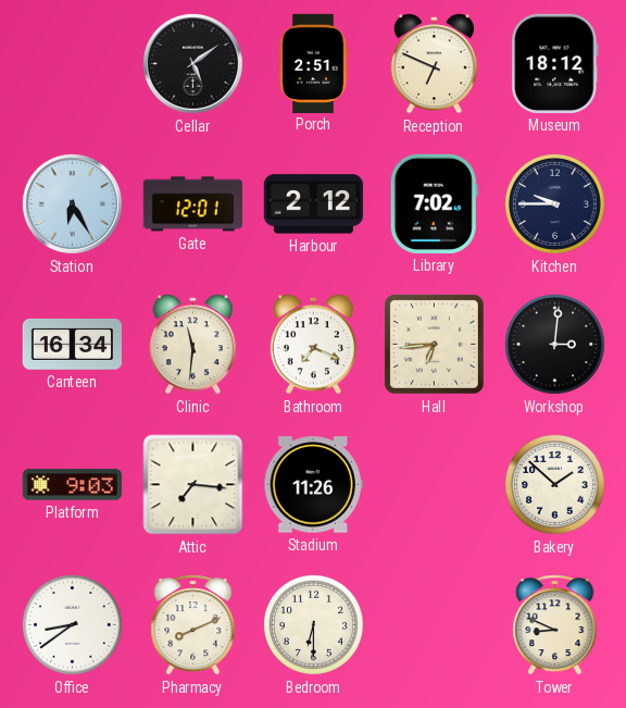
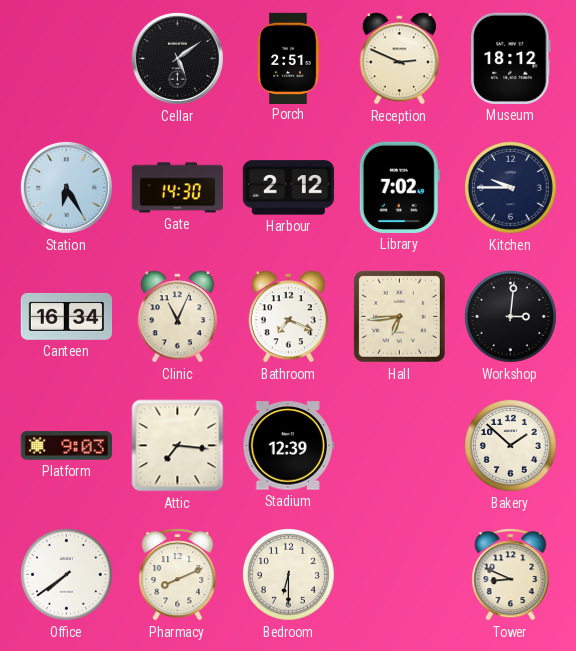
Reception: 6:49 -> 2:49
Gate: 12:01 -> 14:30
Clinic: 11:31 -> 11:04
Stadium: 11:26 -> 12:39
Office: 8:39 -> 7:39
